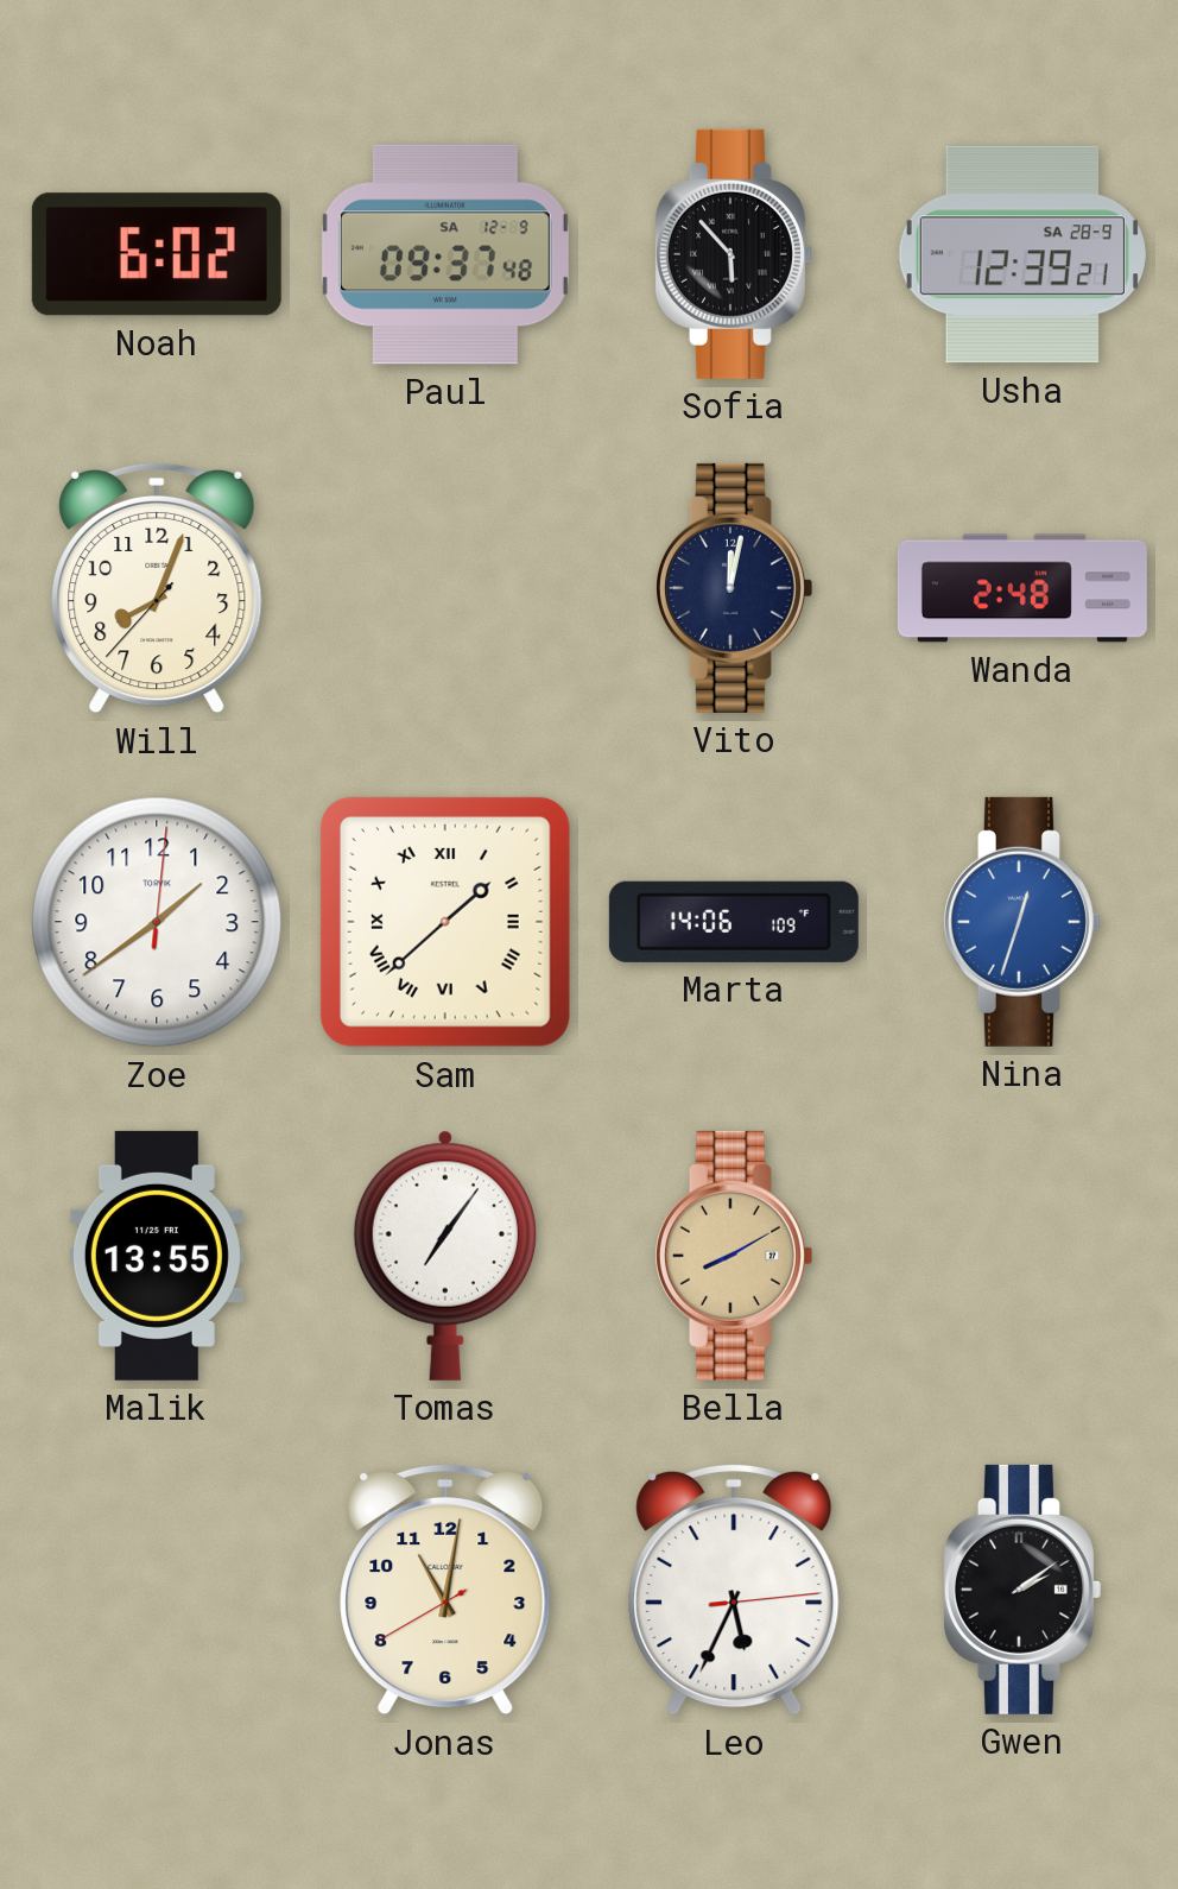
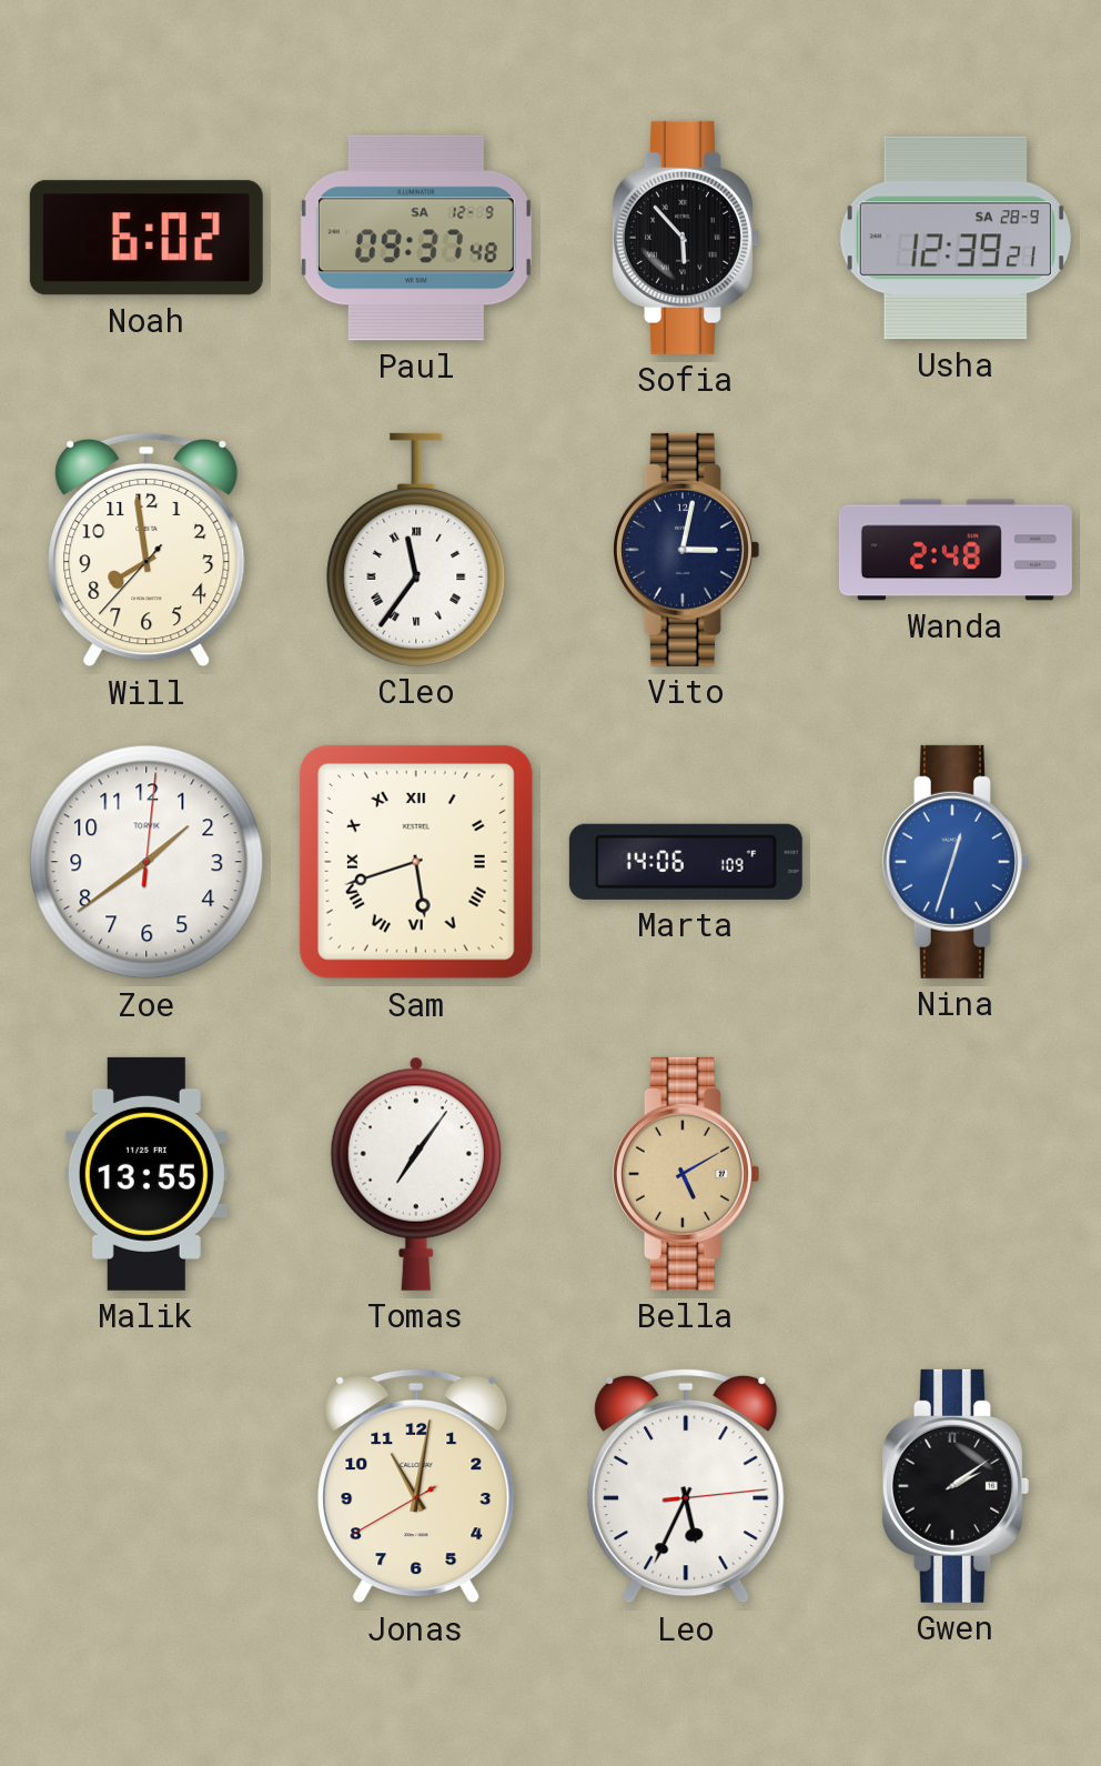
Will: 8:03 -> 7:58
Cleo: none -> 11:36
Vito: 12:02 -> 3:02
Sam: 1:38 -> 5:42
Bella: 8:10 -> 5:10
